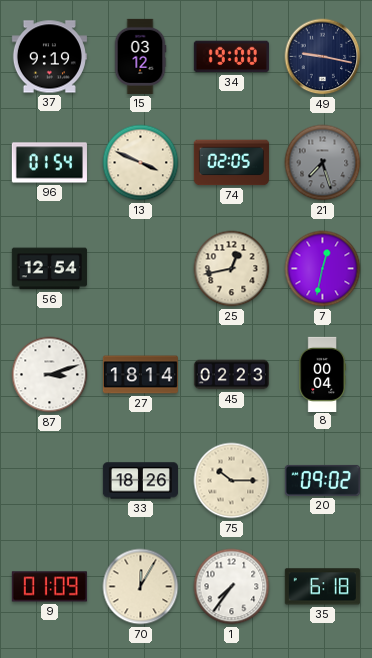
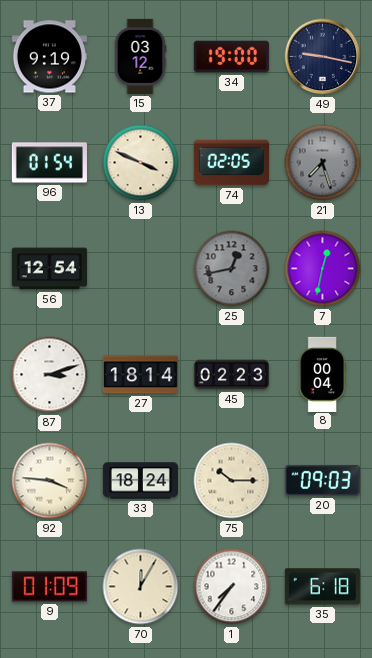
25 dial: cream -> grey
92: none -> 3:46
33: 18:26 -> 18:24
20: 09:02 -> 09:03
